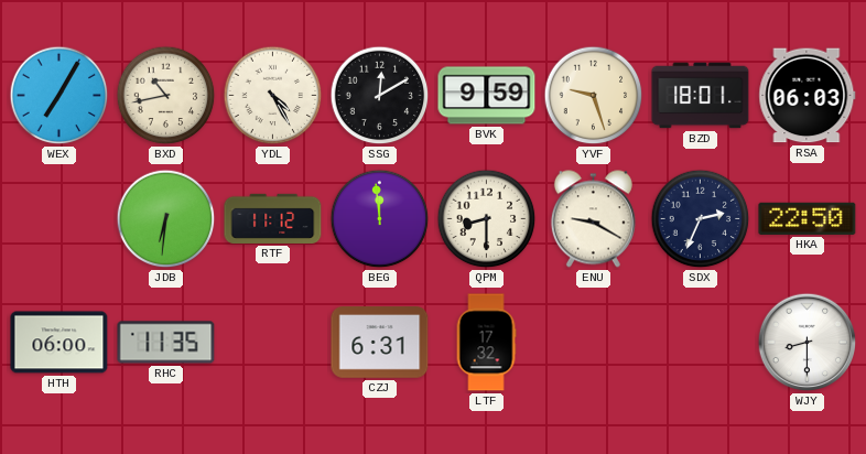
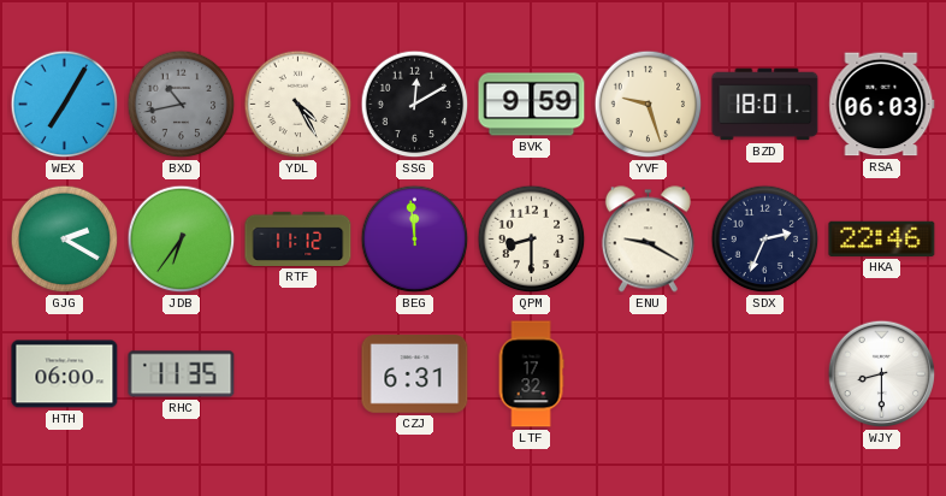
BXD dial: cream -> grey
GJG: none -> 2:20
JDB: 6:31 -> 6:36
HKA: 22:50 -> 22:46
